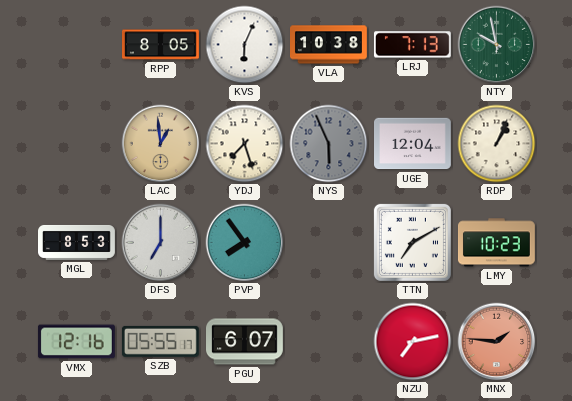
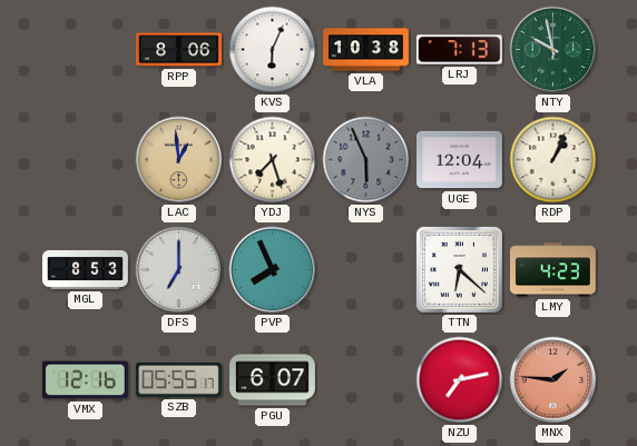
RPP: 8:05 -> 8:06
PVP: 7:54 -> 7:56
TTN: 7:10 -> 6:22
LMY: 10:23 -> 4:23
